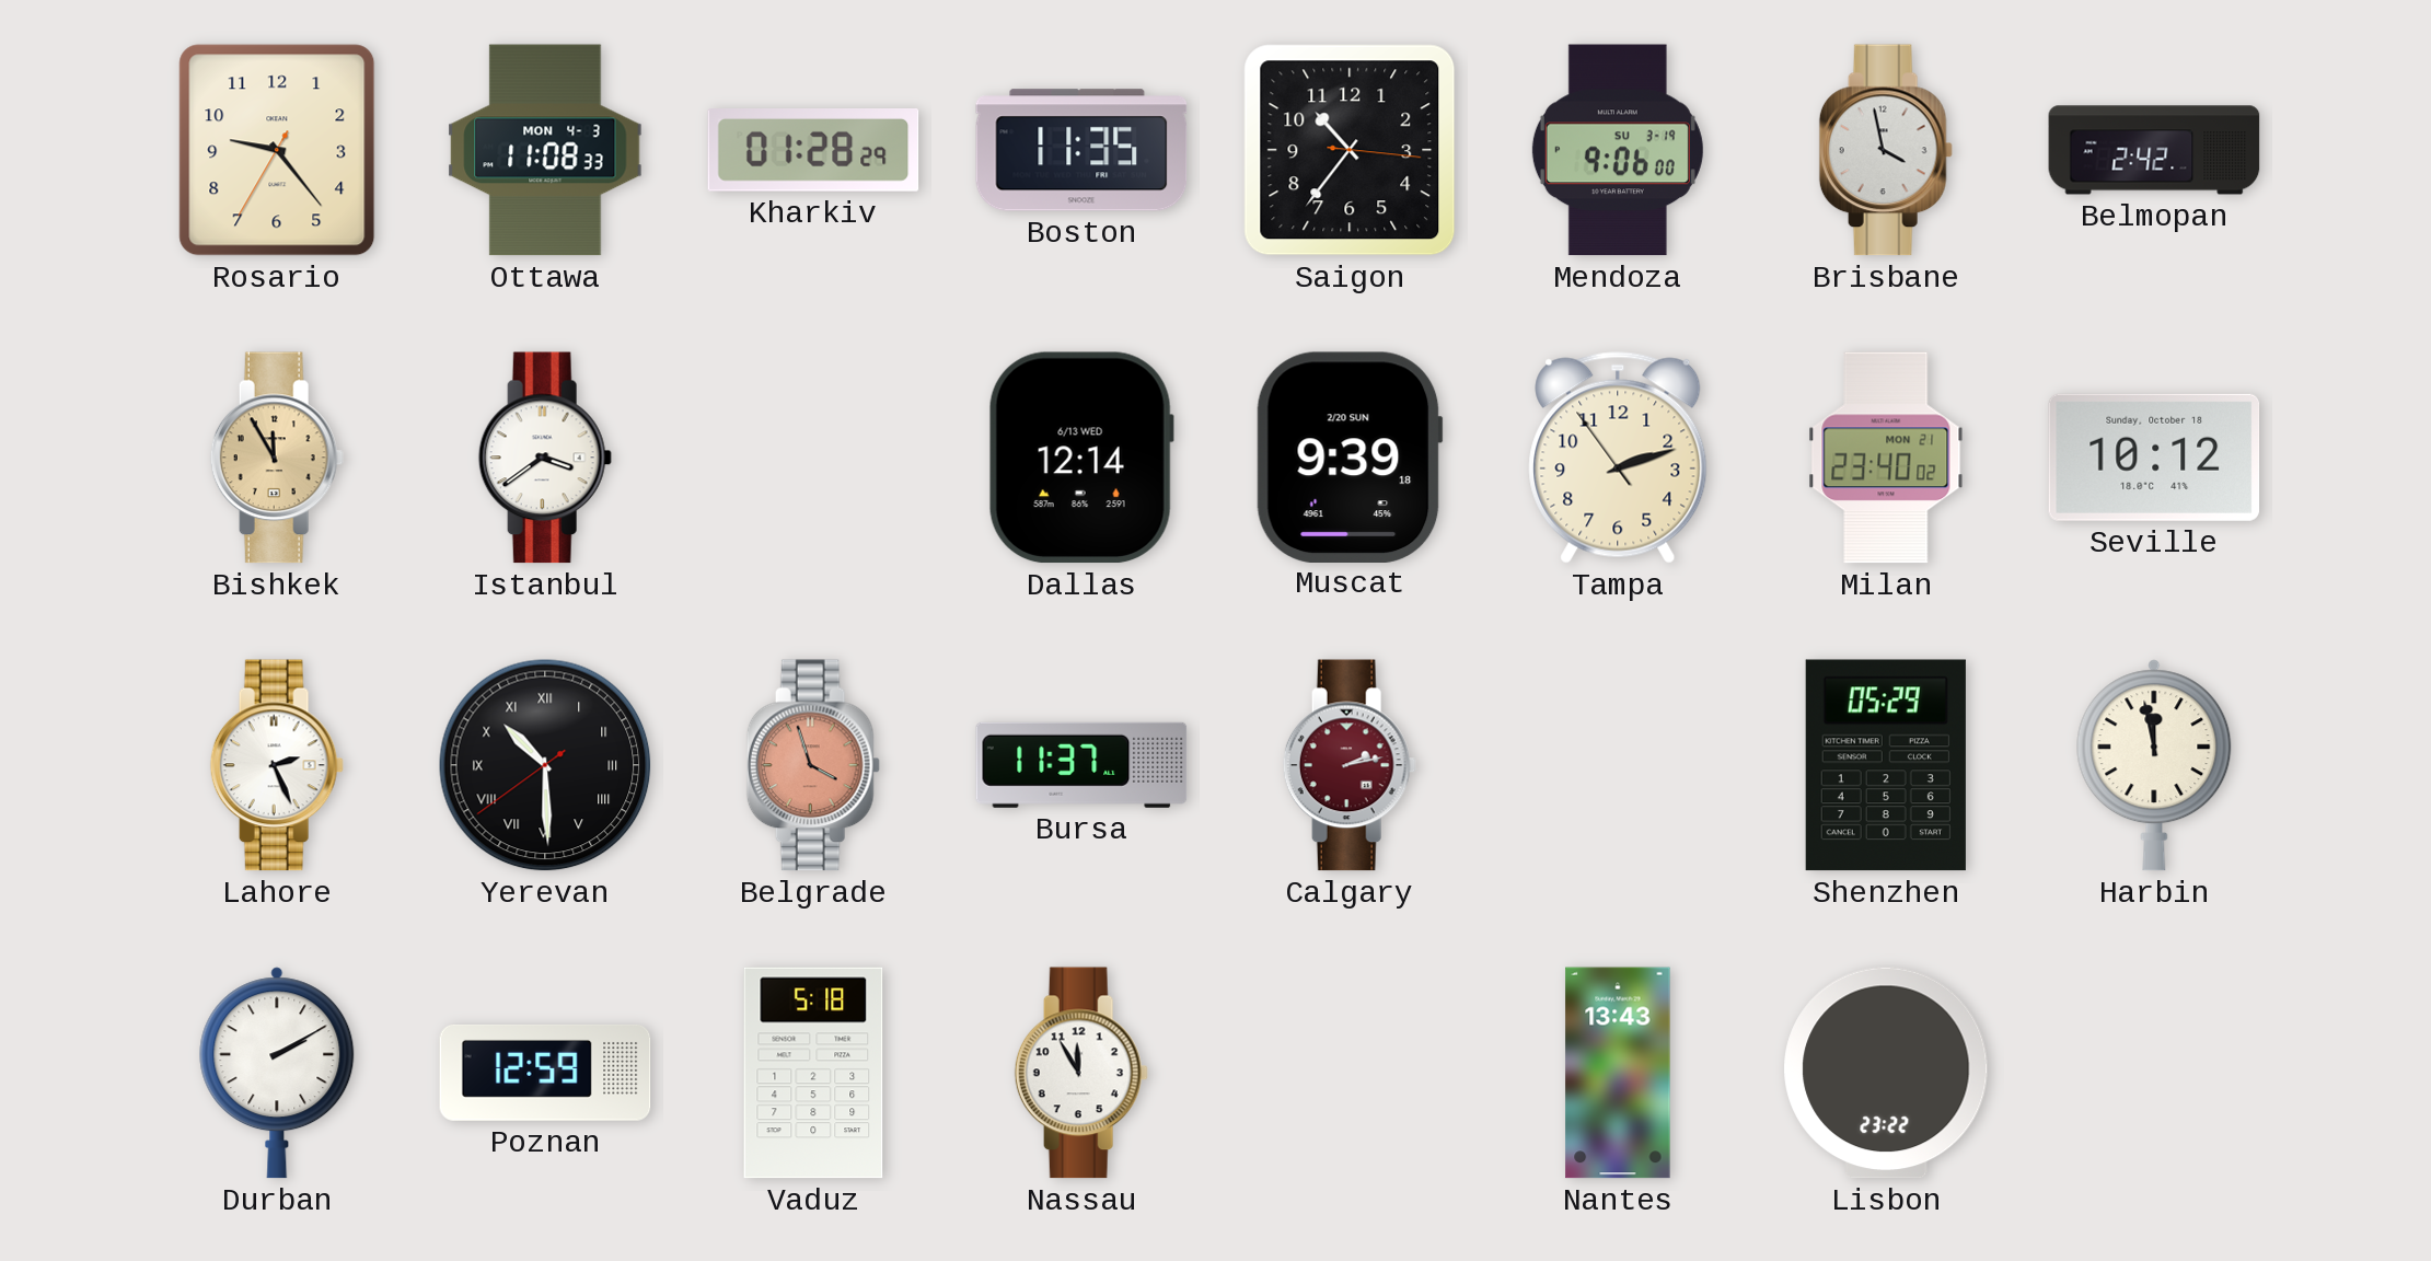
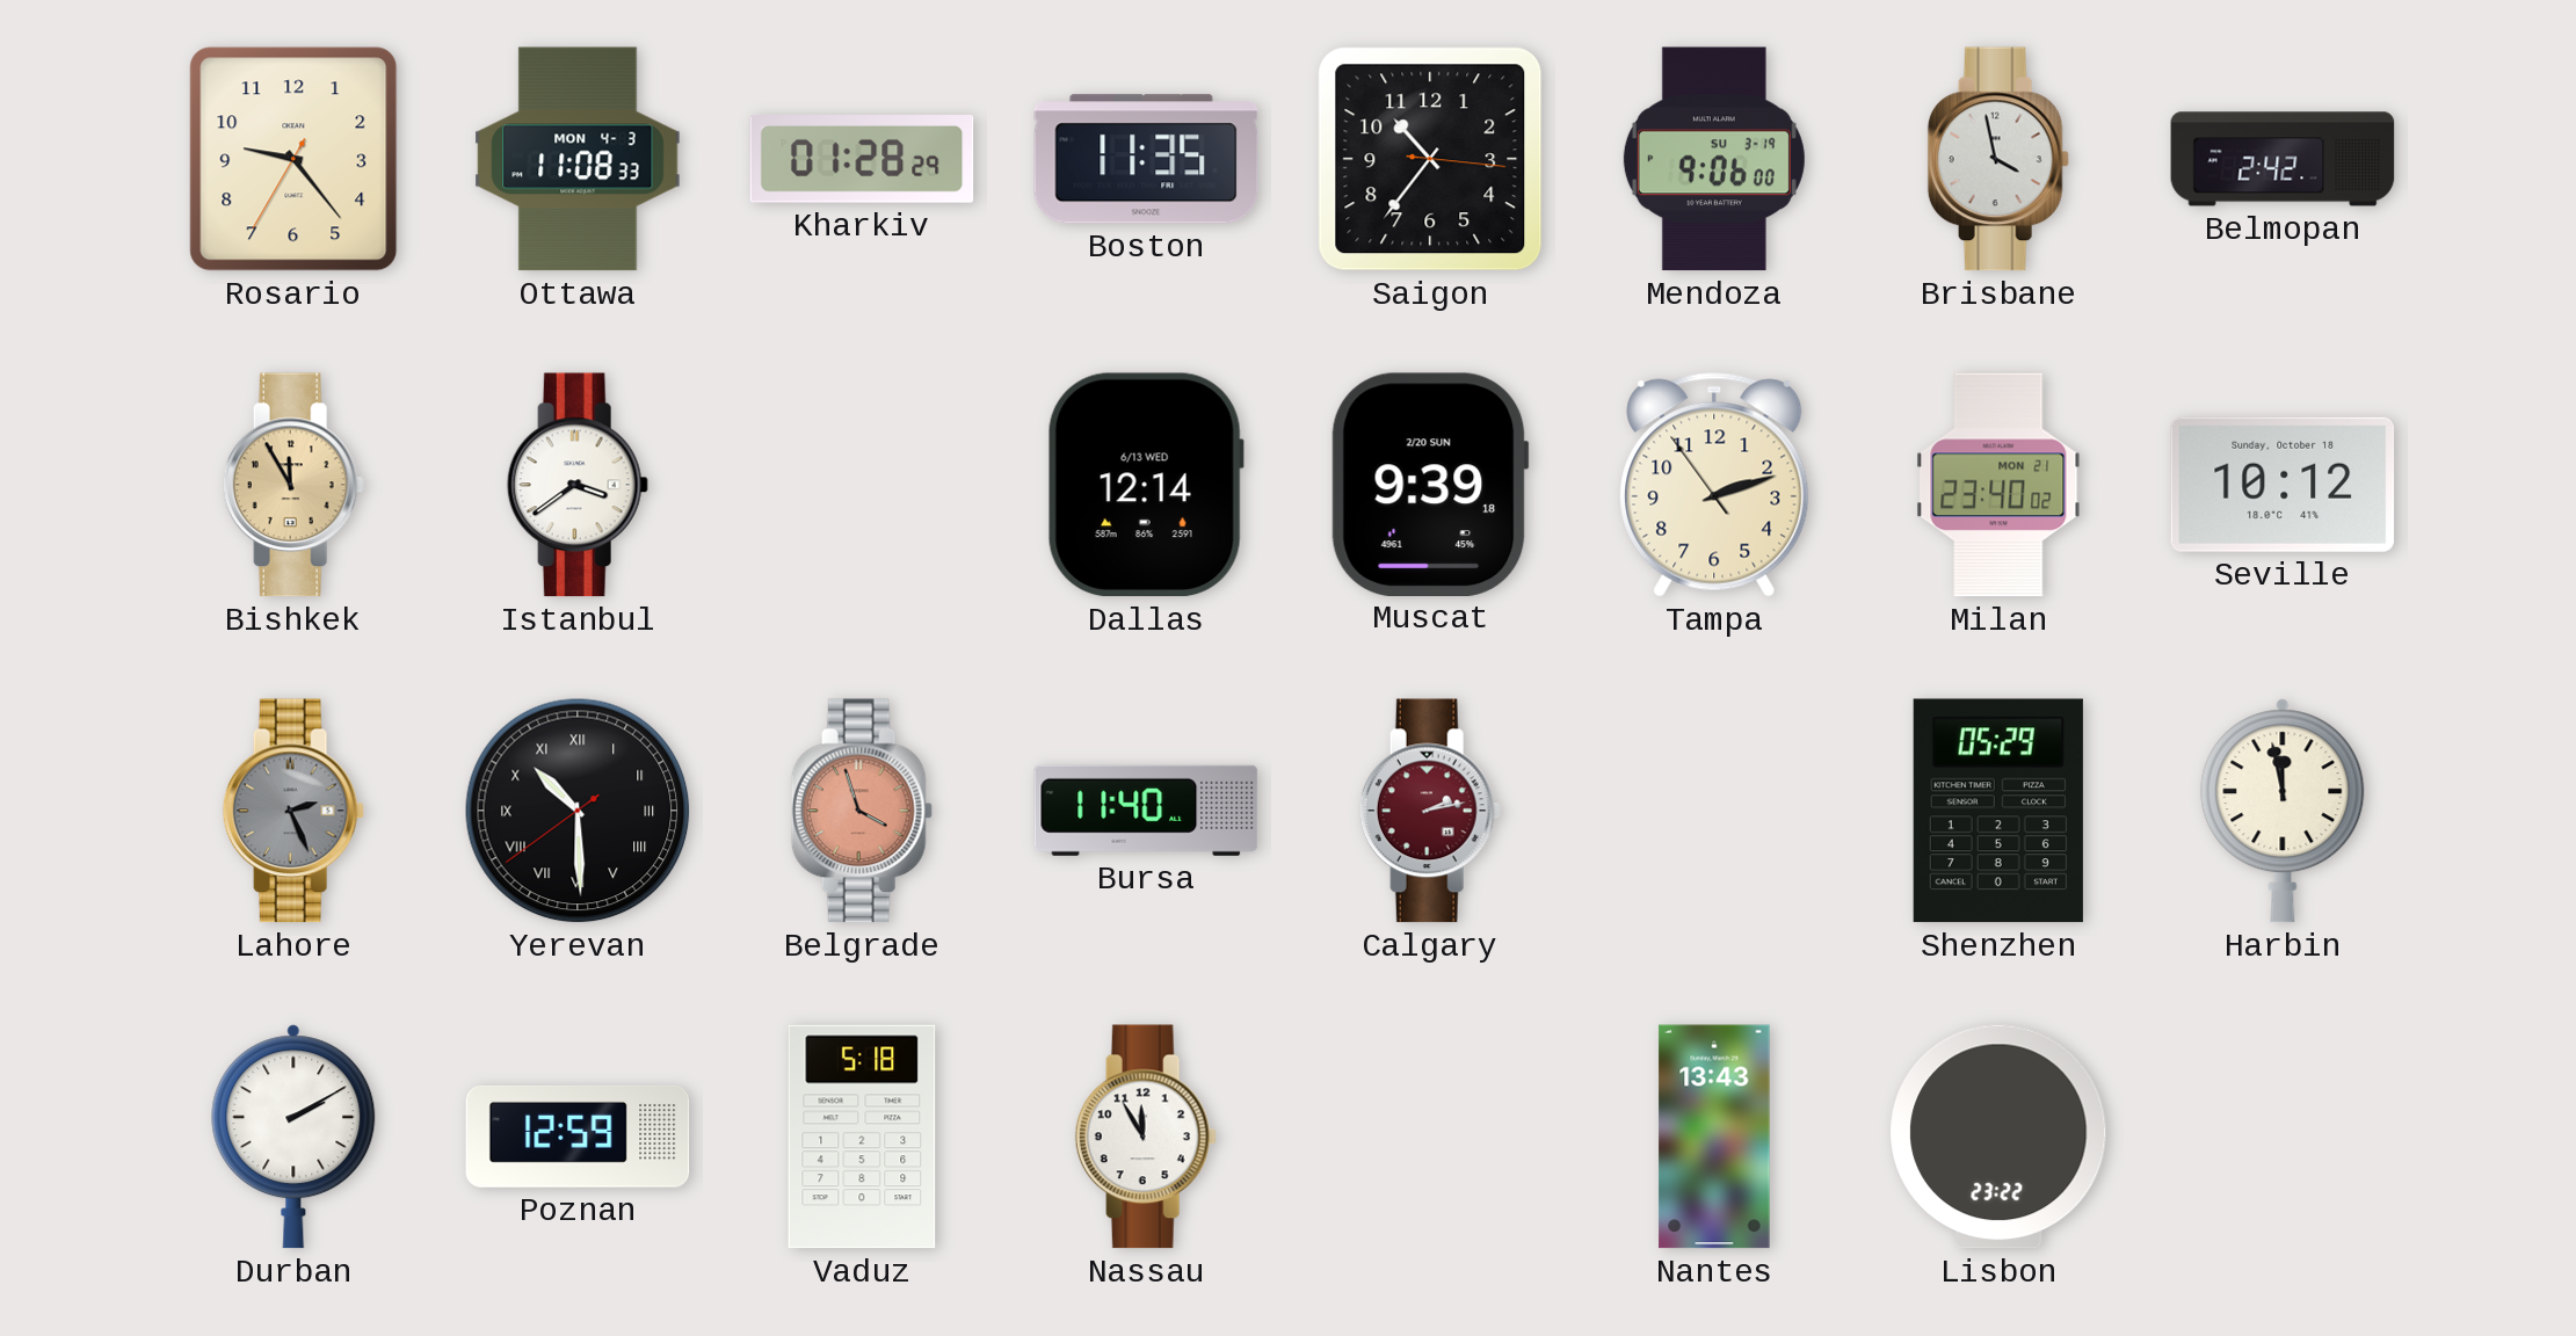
Lahore dial: white -> grey
Bursa: 11:37 -> 11:40
